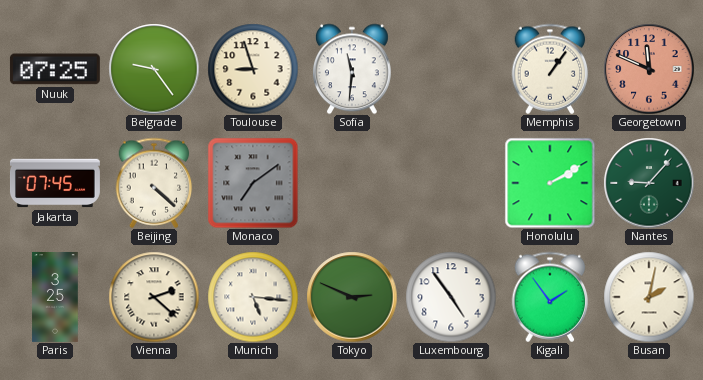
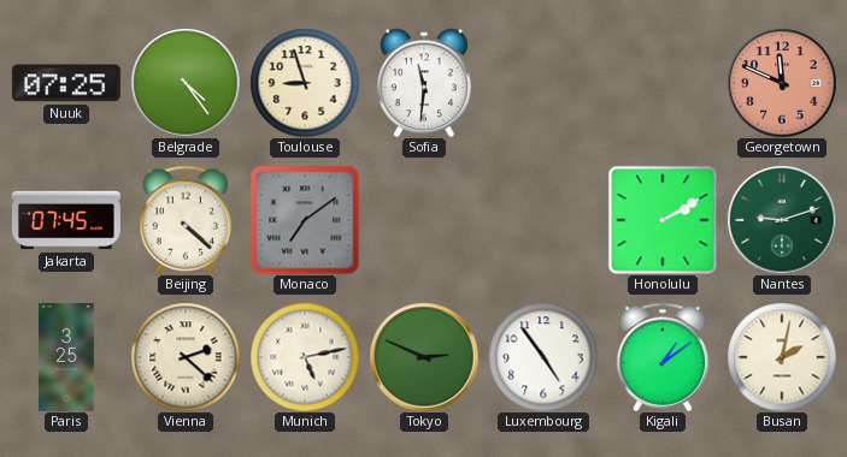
Belgrade: 9:24 -> 4:24
Memphis: 1:06 -> none
Nantes: 9:07 -> 9:12
Munich: 5:16 -> 5:13
Kigali: 1:54 -> 1:09
